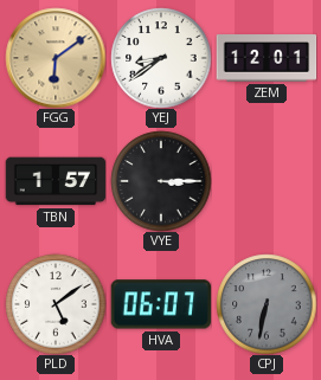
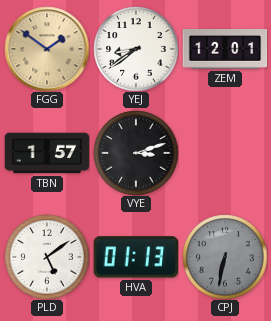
FGG: 6:09 -> 1:51
VYE: 3:15 -> 3:12
HVA: 06:07 -> 01:13
